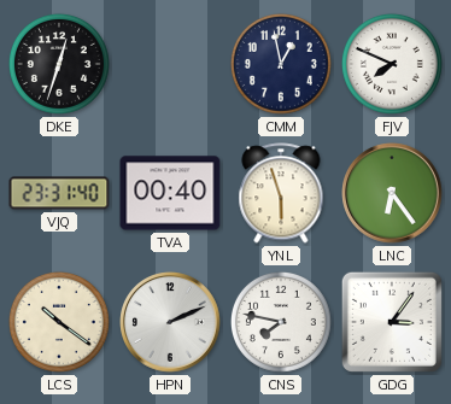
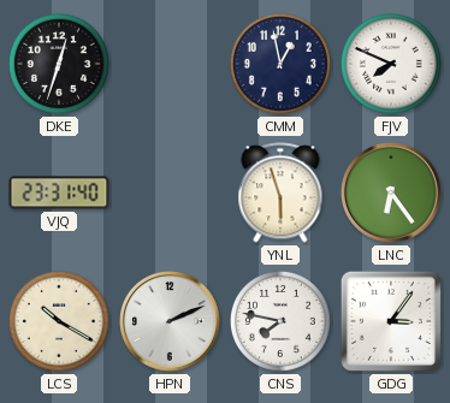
TVA: 00:40 -> none
LCS: 10:21 -> 10:20
